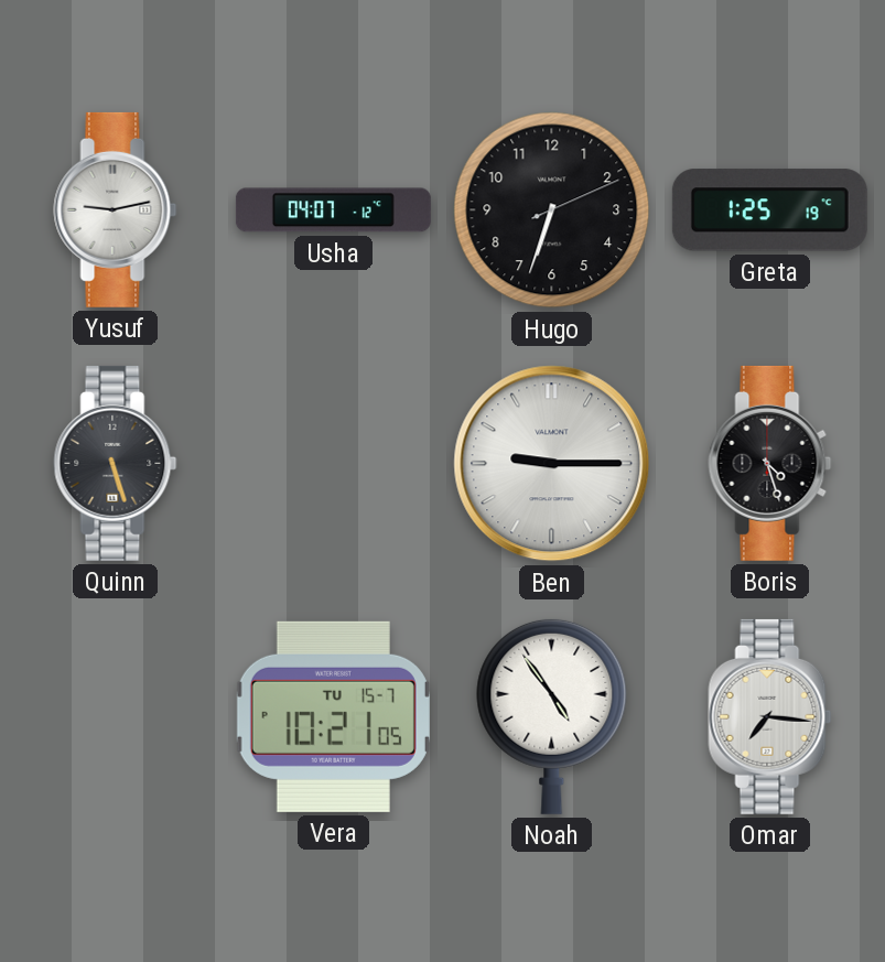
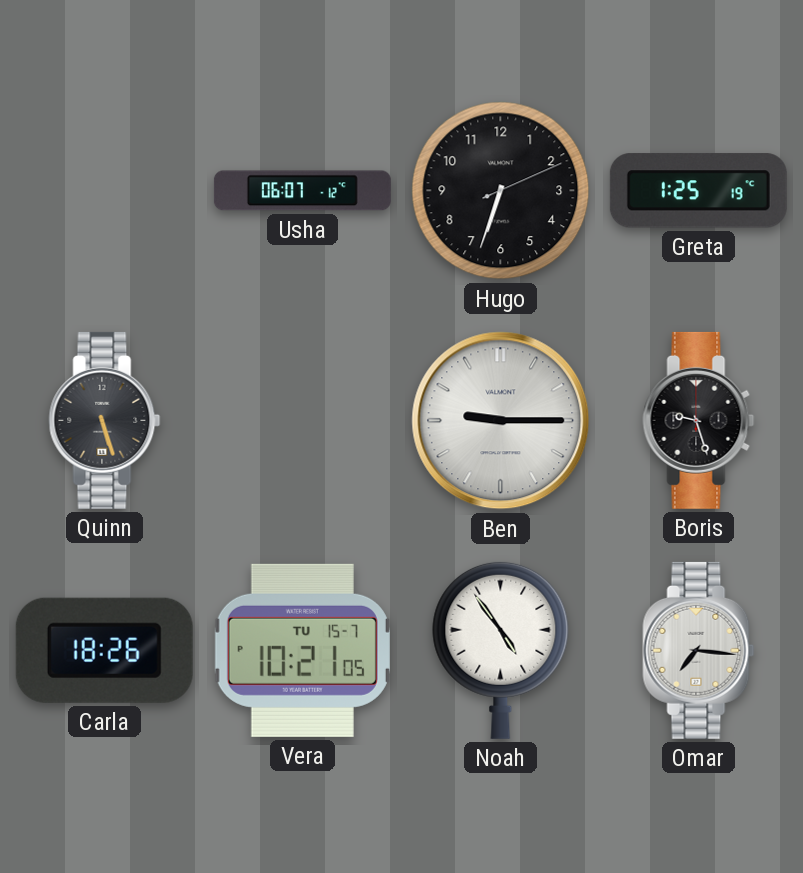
Yusuf: 9:13 -> none
Usha: 04:07 -> 06:07
Boris: 4:27 -> 9:27
Carla: none -> 18:26
